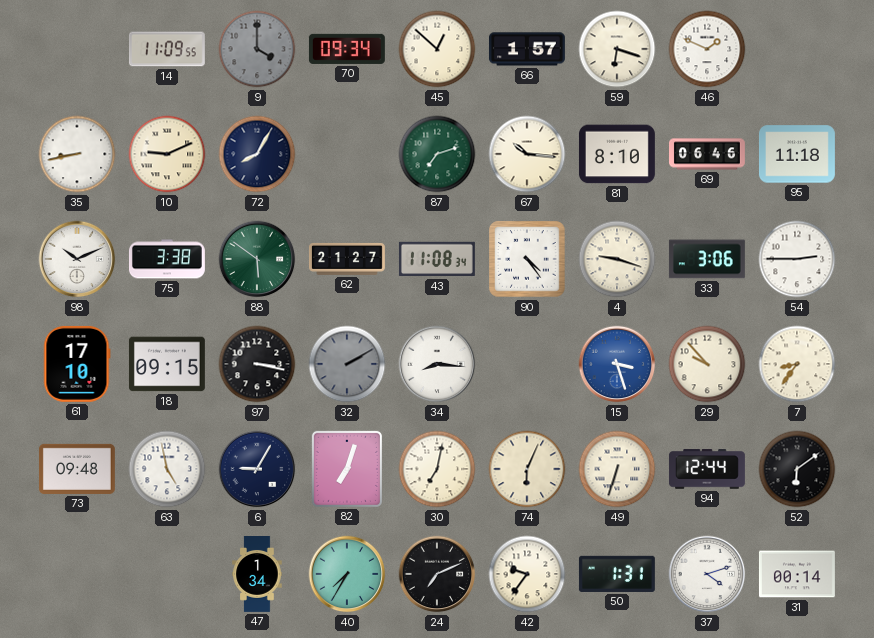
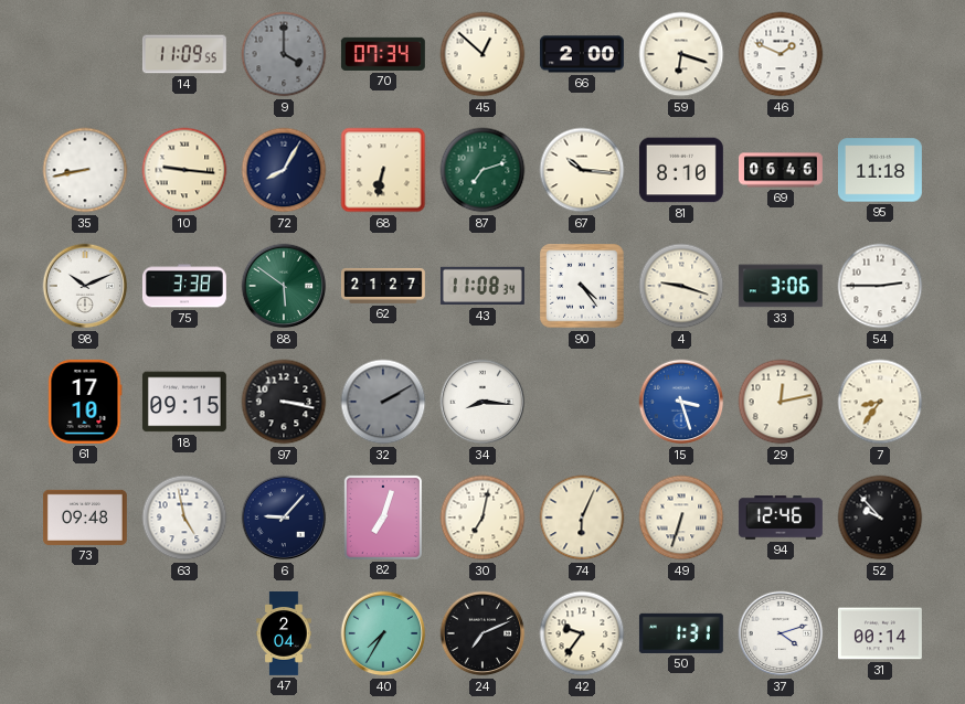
70: 09:34 -> 07:34
66: 1:57 -> 2:00
10: 9:11 -> 9:16
68: none -> 6:32
29: 9:53 -> 12:13
6: 9:05 -> 9:07
94: 12:44 -> 12:46
52: 6:09 -> 9:53
47: 1:34 -> 2:04
